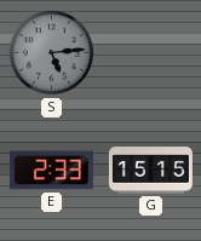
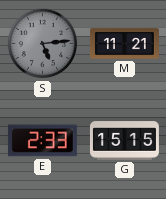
M: none -> 11:21
